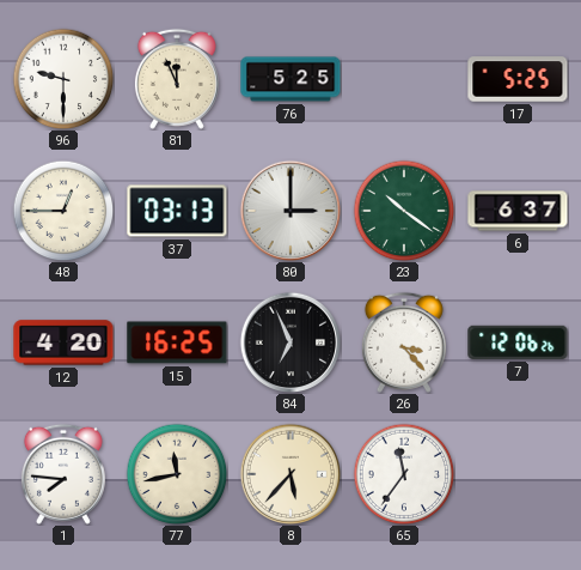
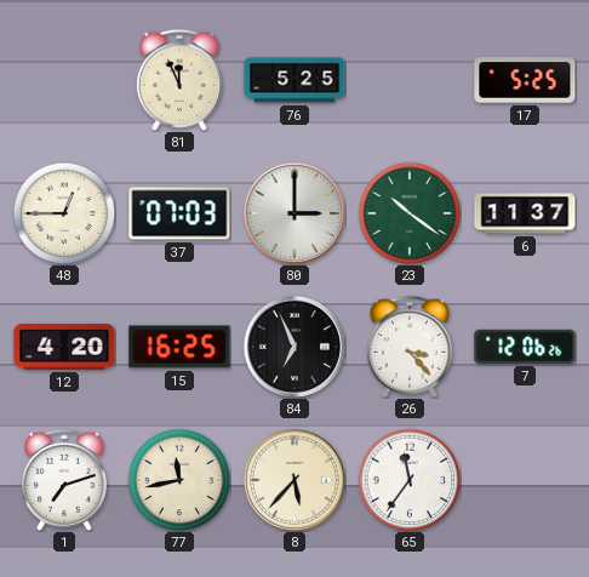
96: 9:30 -> none
37: 03:13 -> 07:03
6: 6:37 -> 11:37
1: 7:46 -> 7:12
